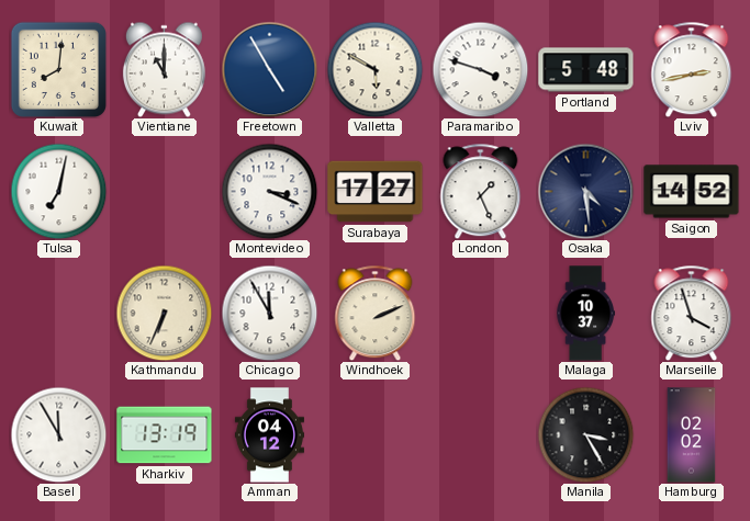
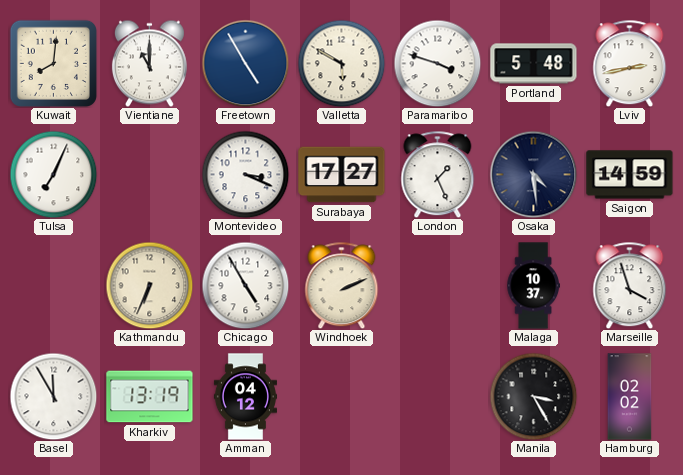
Tulsa: 7:02 -> 7:04
Saigon: 14:52 -> 14:59
Chicago: 11:55 -> 4:55
